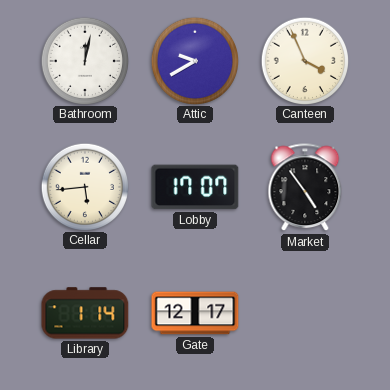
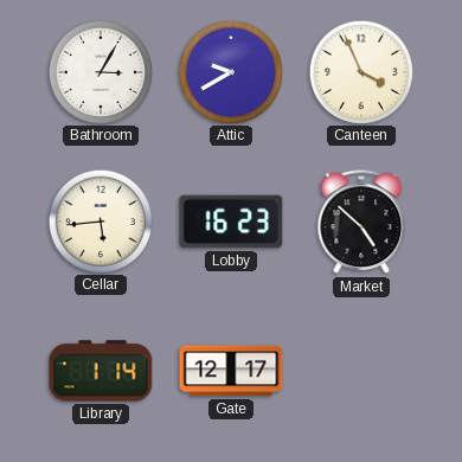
Bathroom: 12:02 -> 3:05
Lobby: 17:07 -> 16:23
Market: 4:54 -> 4:52
